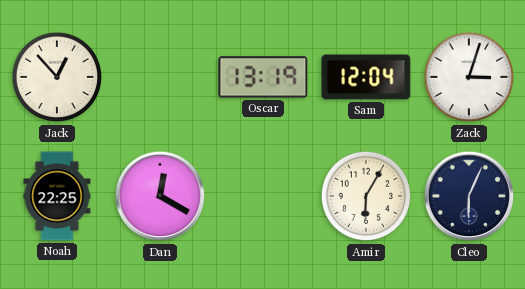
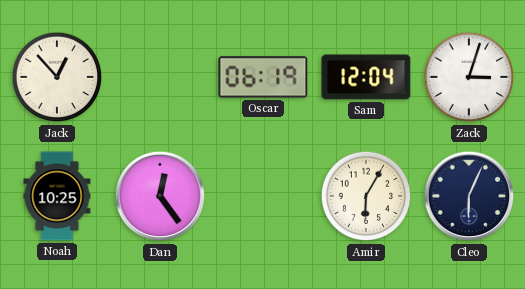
Oscar: 13:19 -> 06:19
Noah: 22:25 -> 10:25
Dan: 12:20 -> 12:24
